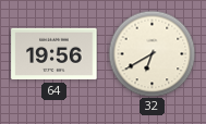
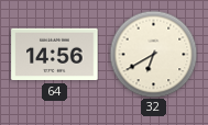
64: 19:56 -> 14:56
